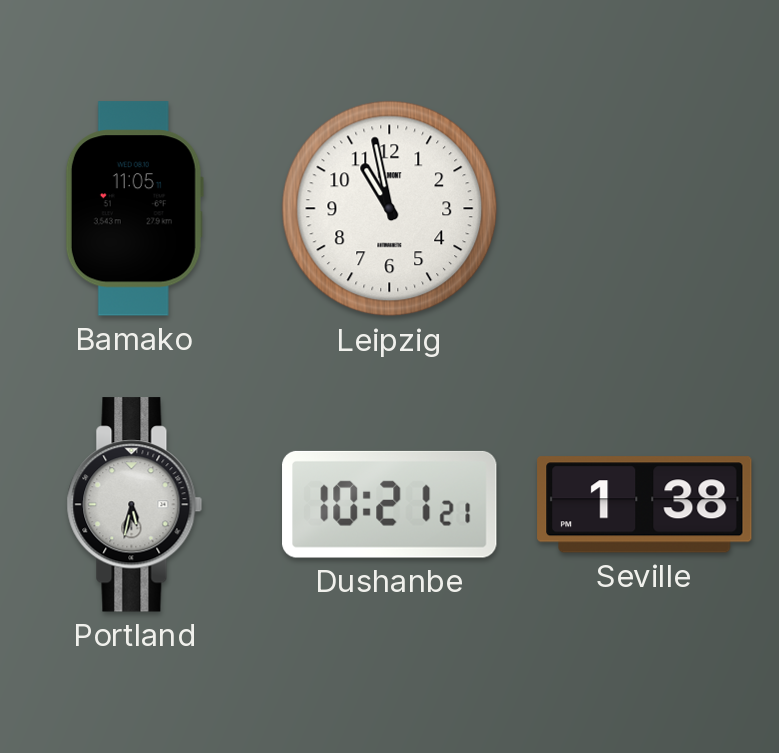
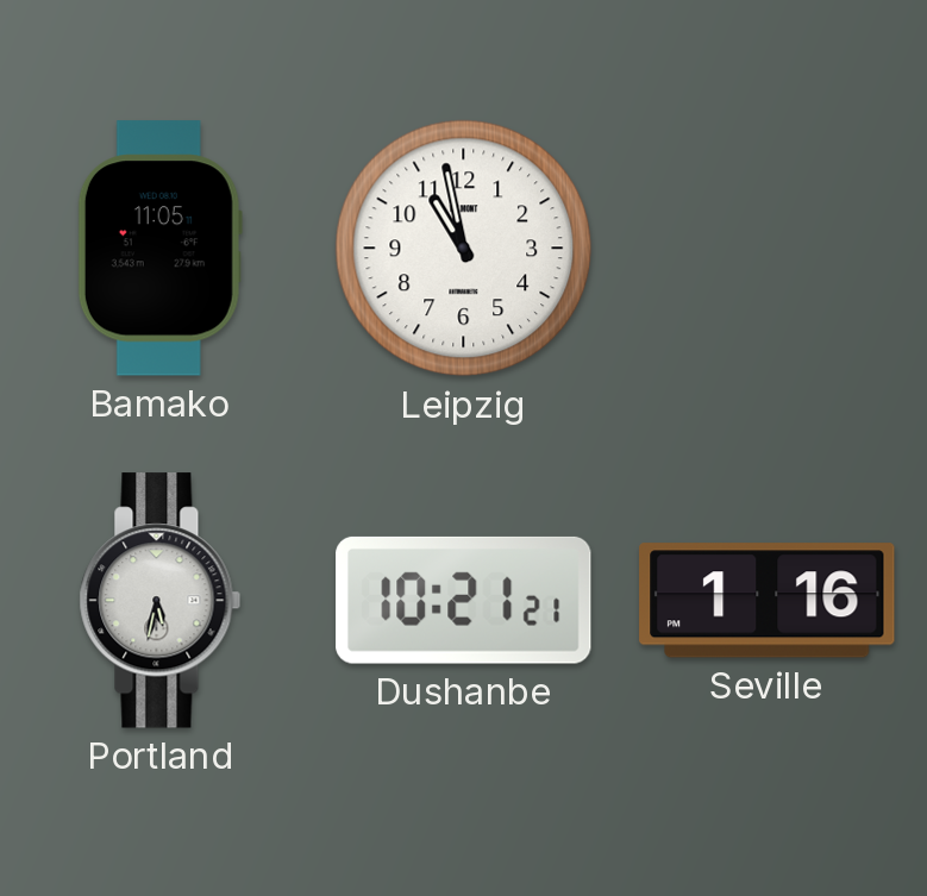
Seville: 1:38 -> 1:16
